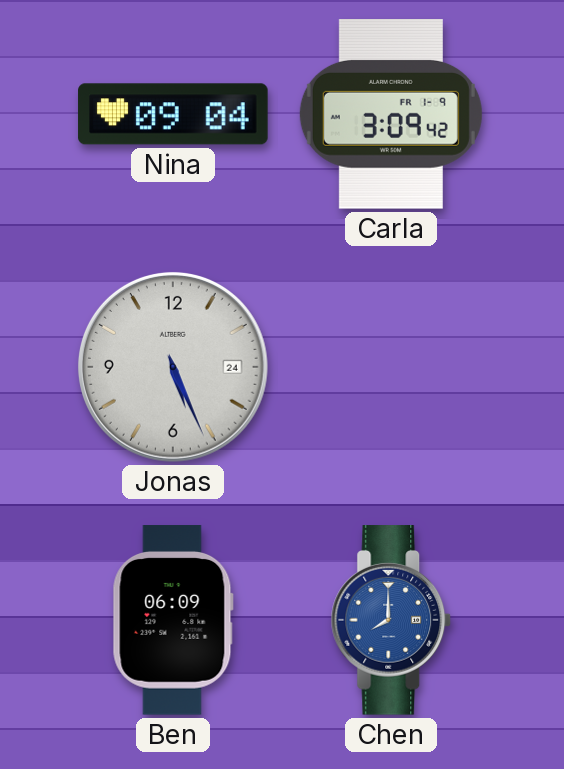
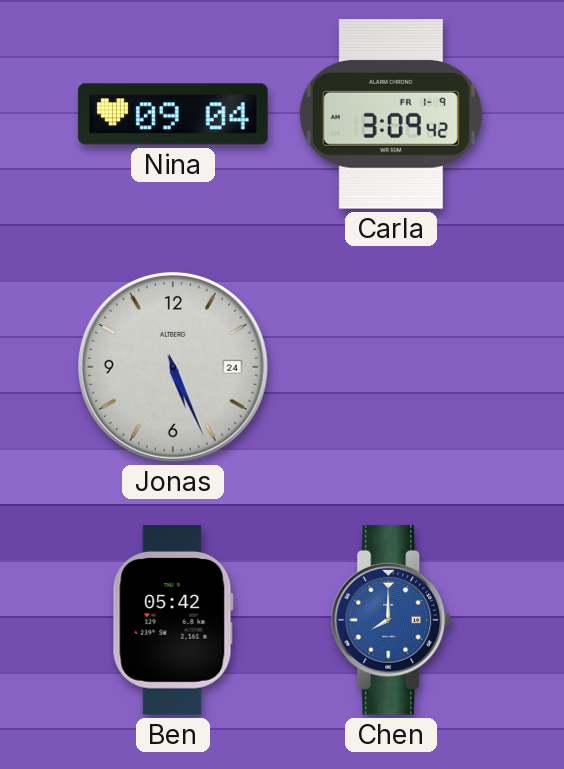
Ben: 06:09 -> 05:42
